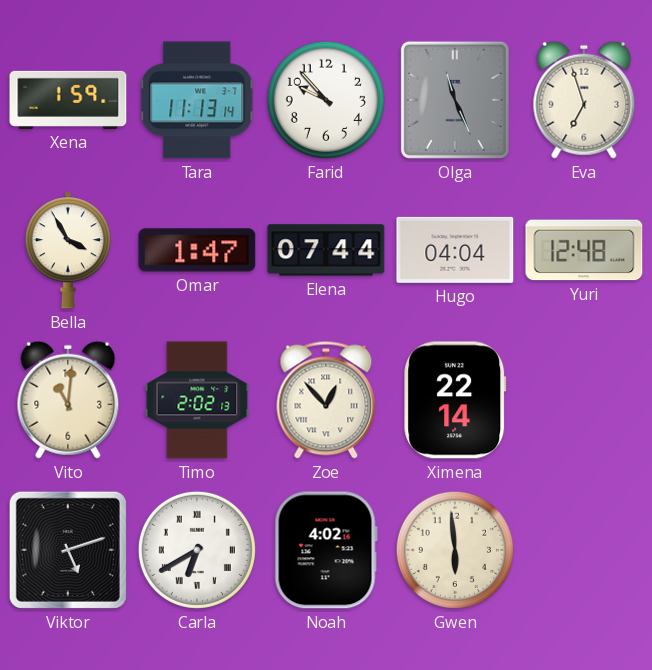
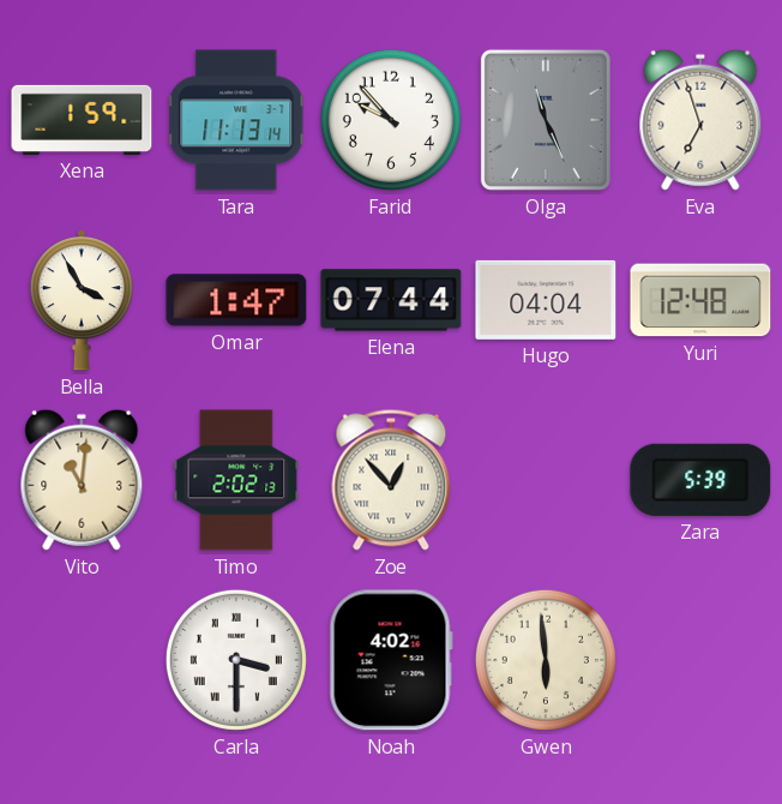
Ximena: 22:14 -> none
Zara: none -> 5:39
Viktor: 5:12 -> none
Carla: 6:40 -> 3:30
